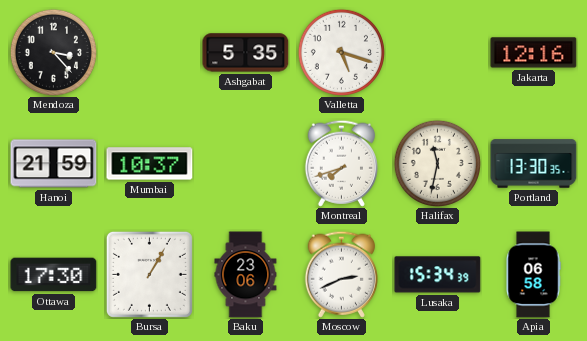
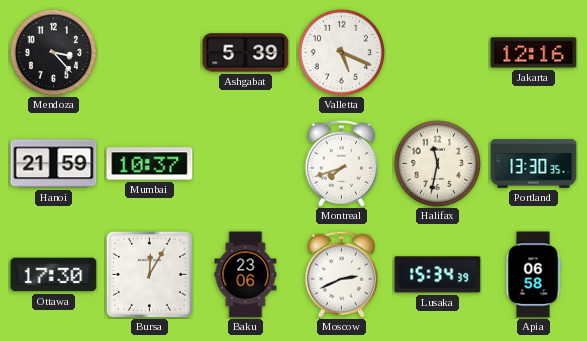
Ashgabat: 5:35 -> 5:39
Valletta: 5:18 -> 5:19
Bursa: 1:05 -> 12:05
